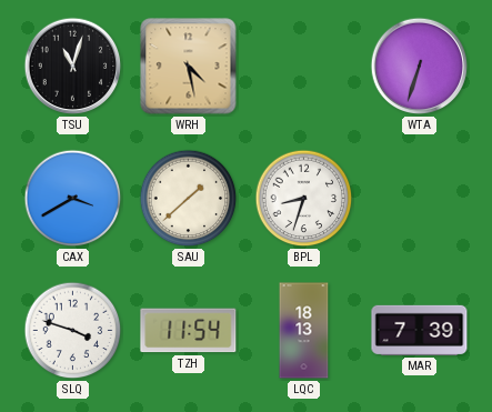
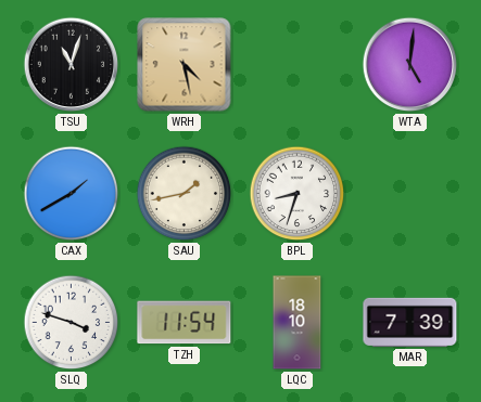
WTA: 6:33 -> 5:01
CAX: 3:40 -> 1:40
SAU: 1:38 -> 1:43
LQC: 18:13 -> 18:10
